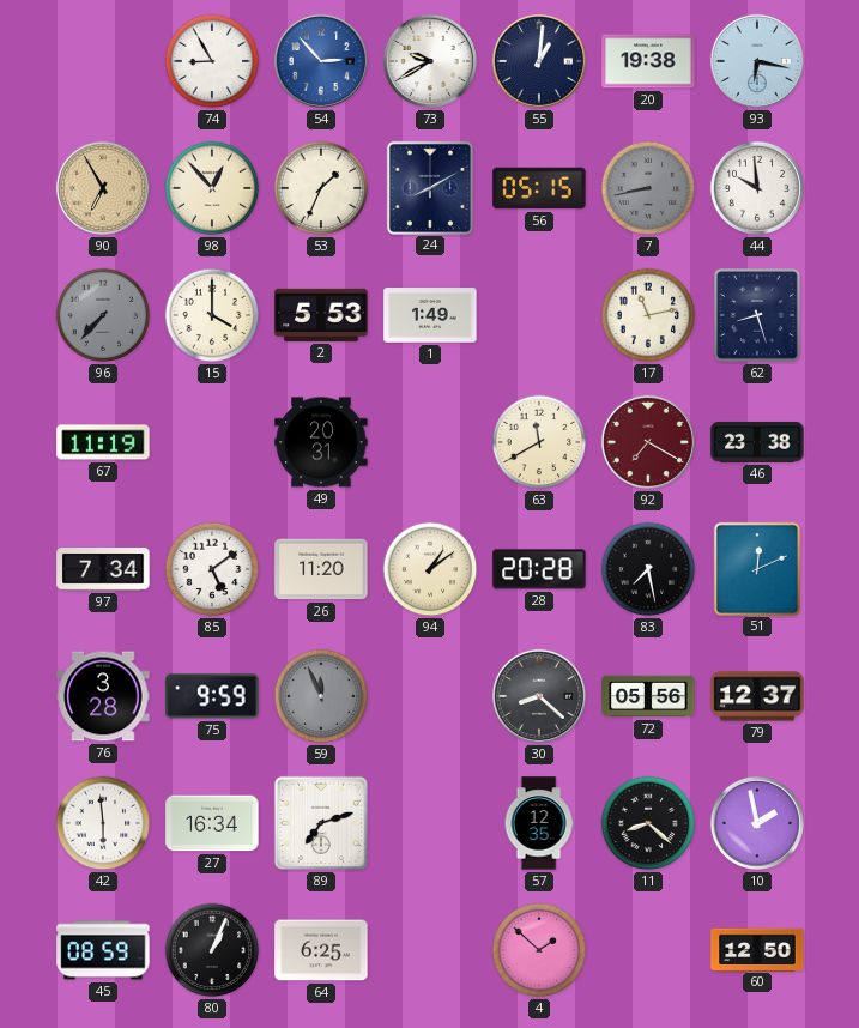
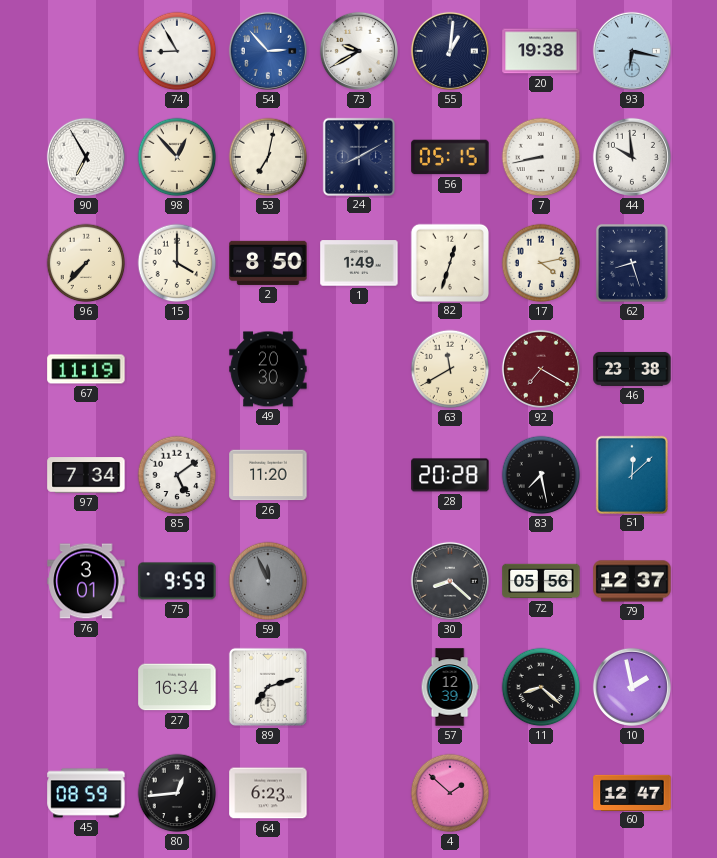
90 dial: champagne -> white
53: 1:34 -> 7:02
7 dial: grey -> white
96 dial: grey -> cream
2: 5:53 -> 8:50
82: none -> 12:33
17: 11:13 -> 4:13
49: 20:31 -> 20:30
94: 1:09 -> none
51: 12:11 -> 12:08
76: 3:28 -> 3:01
42: 5:59 -> none
57: 12:35 -> 12:39
80: 1:04 -> 12:44
64: 6:25 -> 6:23
60: 12:50 -> 12:47
